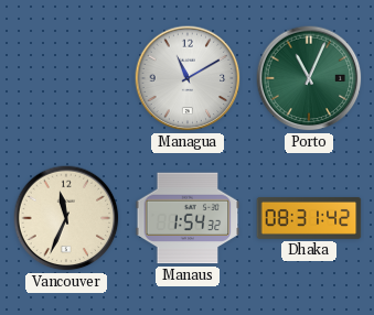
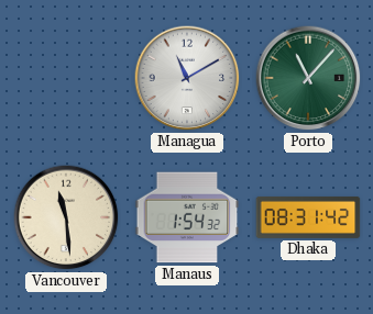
Porto: 11:04 -> 11:07
Vancouver: 11:34 -> 11:29
